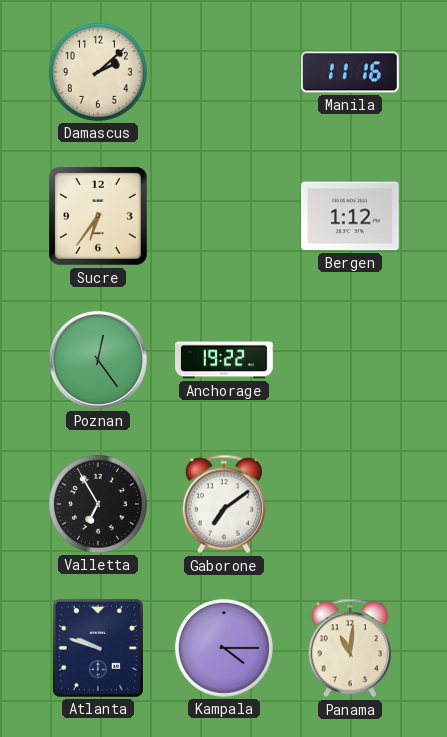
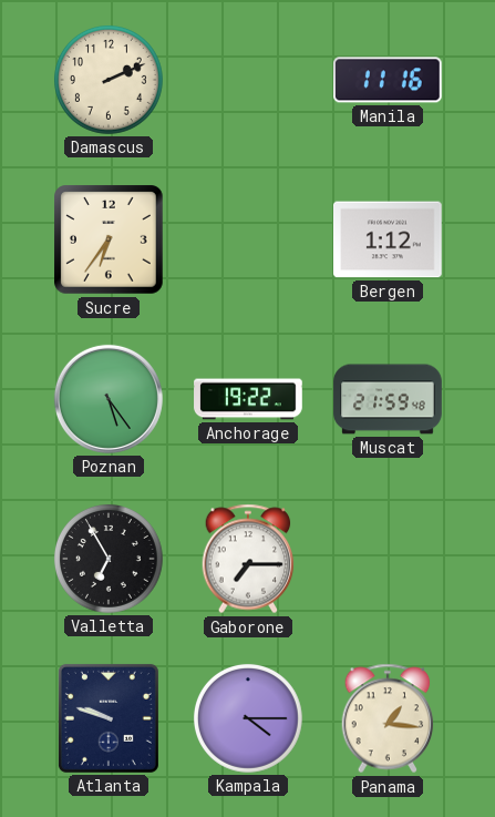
Damascus: 2:08 -> 2:11
Poznan: 12:24 -> 5:24
Muscat: none -> 21:59
Gaborone: 7:09 -> 7:15
Panama: 11:01 -> 1:16
